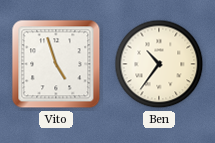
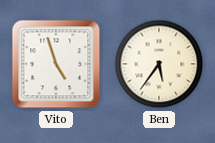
Ben: 10:36 -> 5:36
